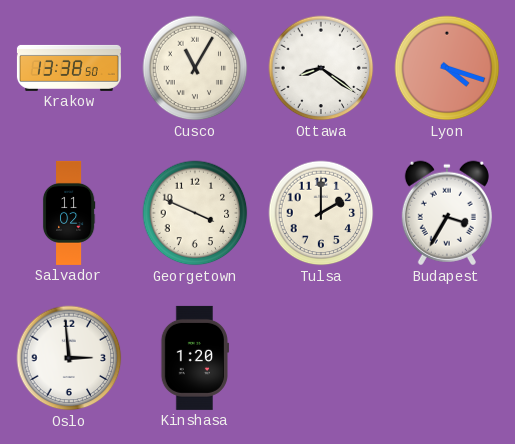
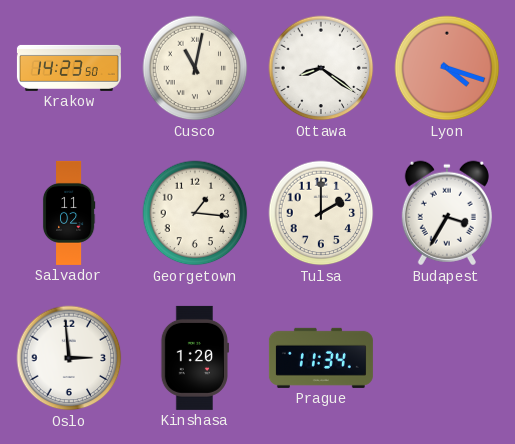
Krakow: 13:38 -> 14:23
Cusco: 11:05 -> 11:02
Georgetown: 3:49 -> 1:16
Prague: none -> 11:34
